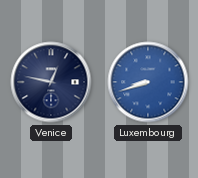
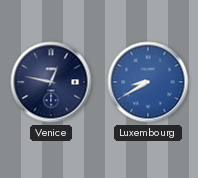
Luxembourg: 8:42 -> 8:40
